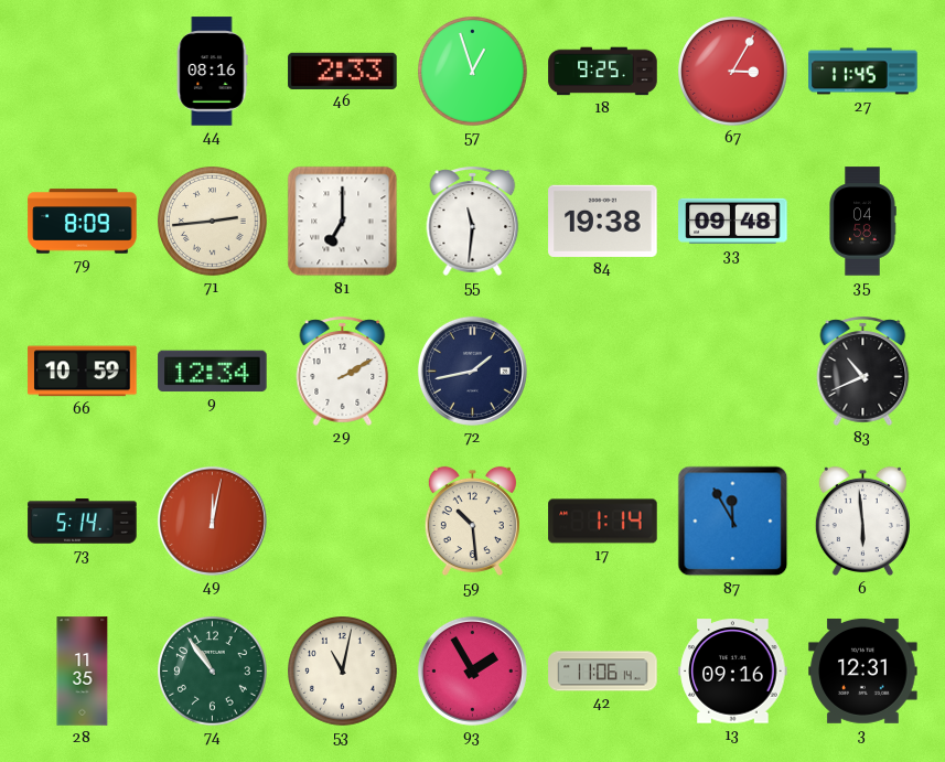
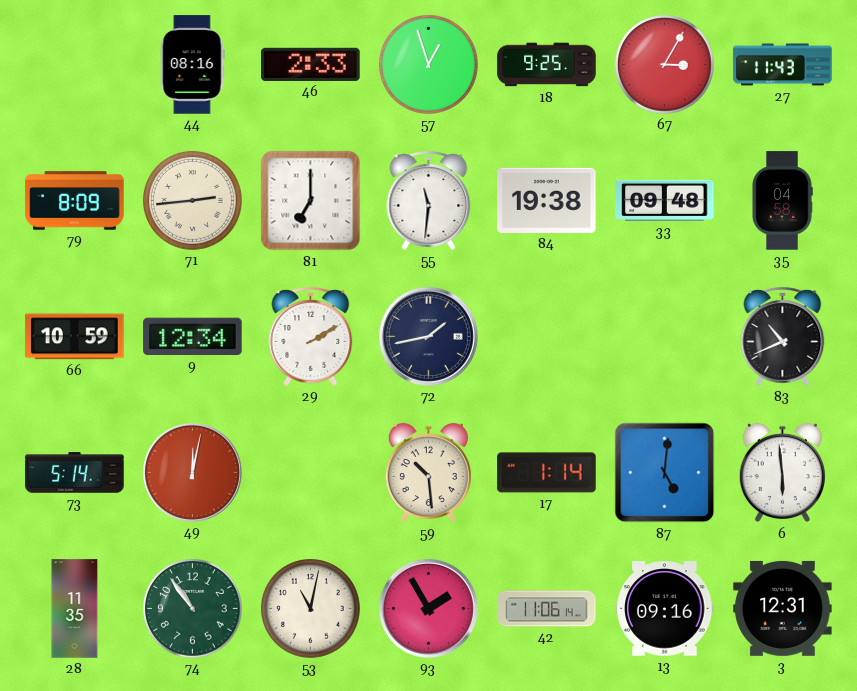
27: 11:45 -> 11:43
87: 11:55 -> 5:01
